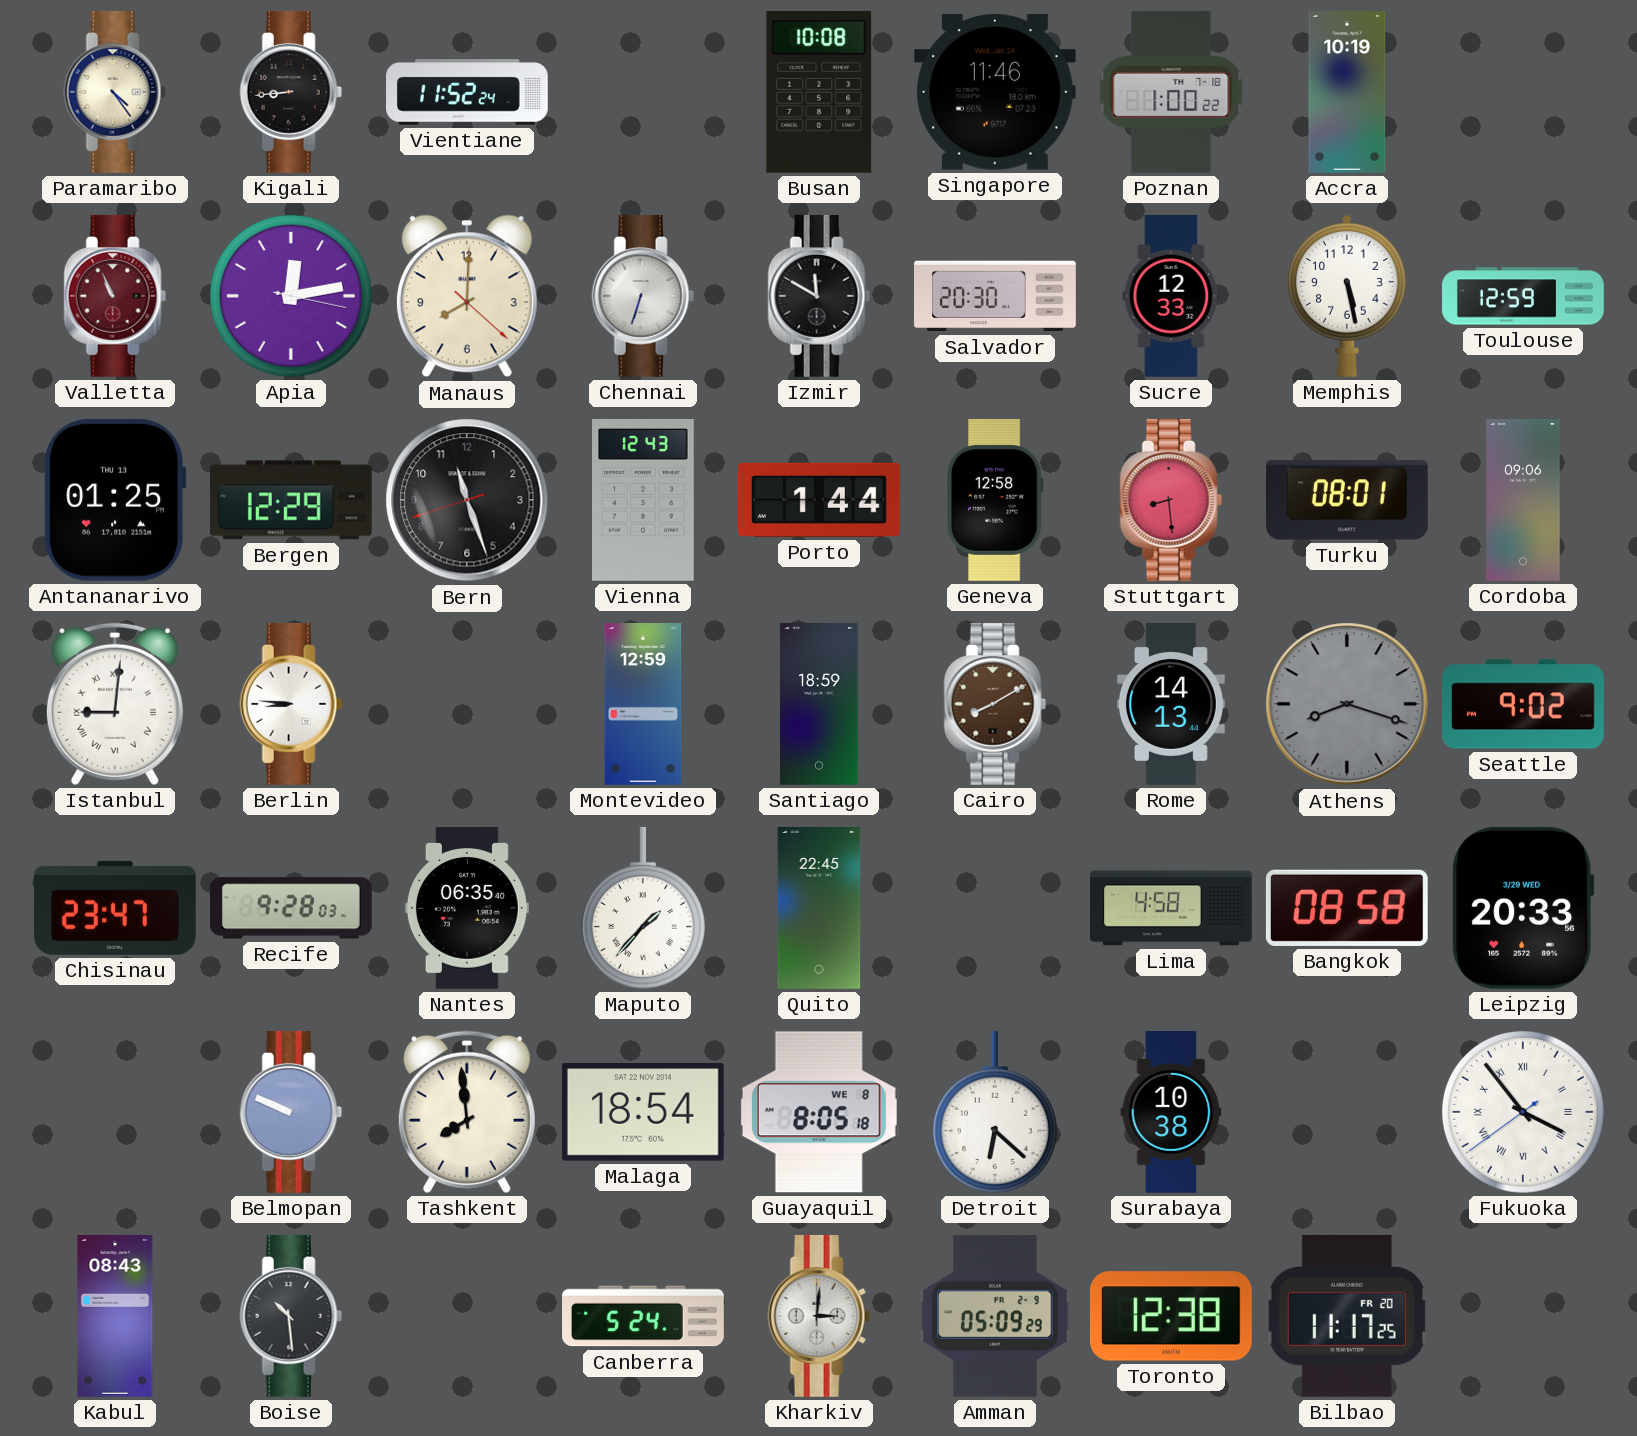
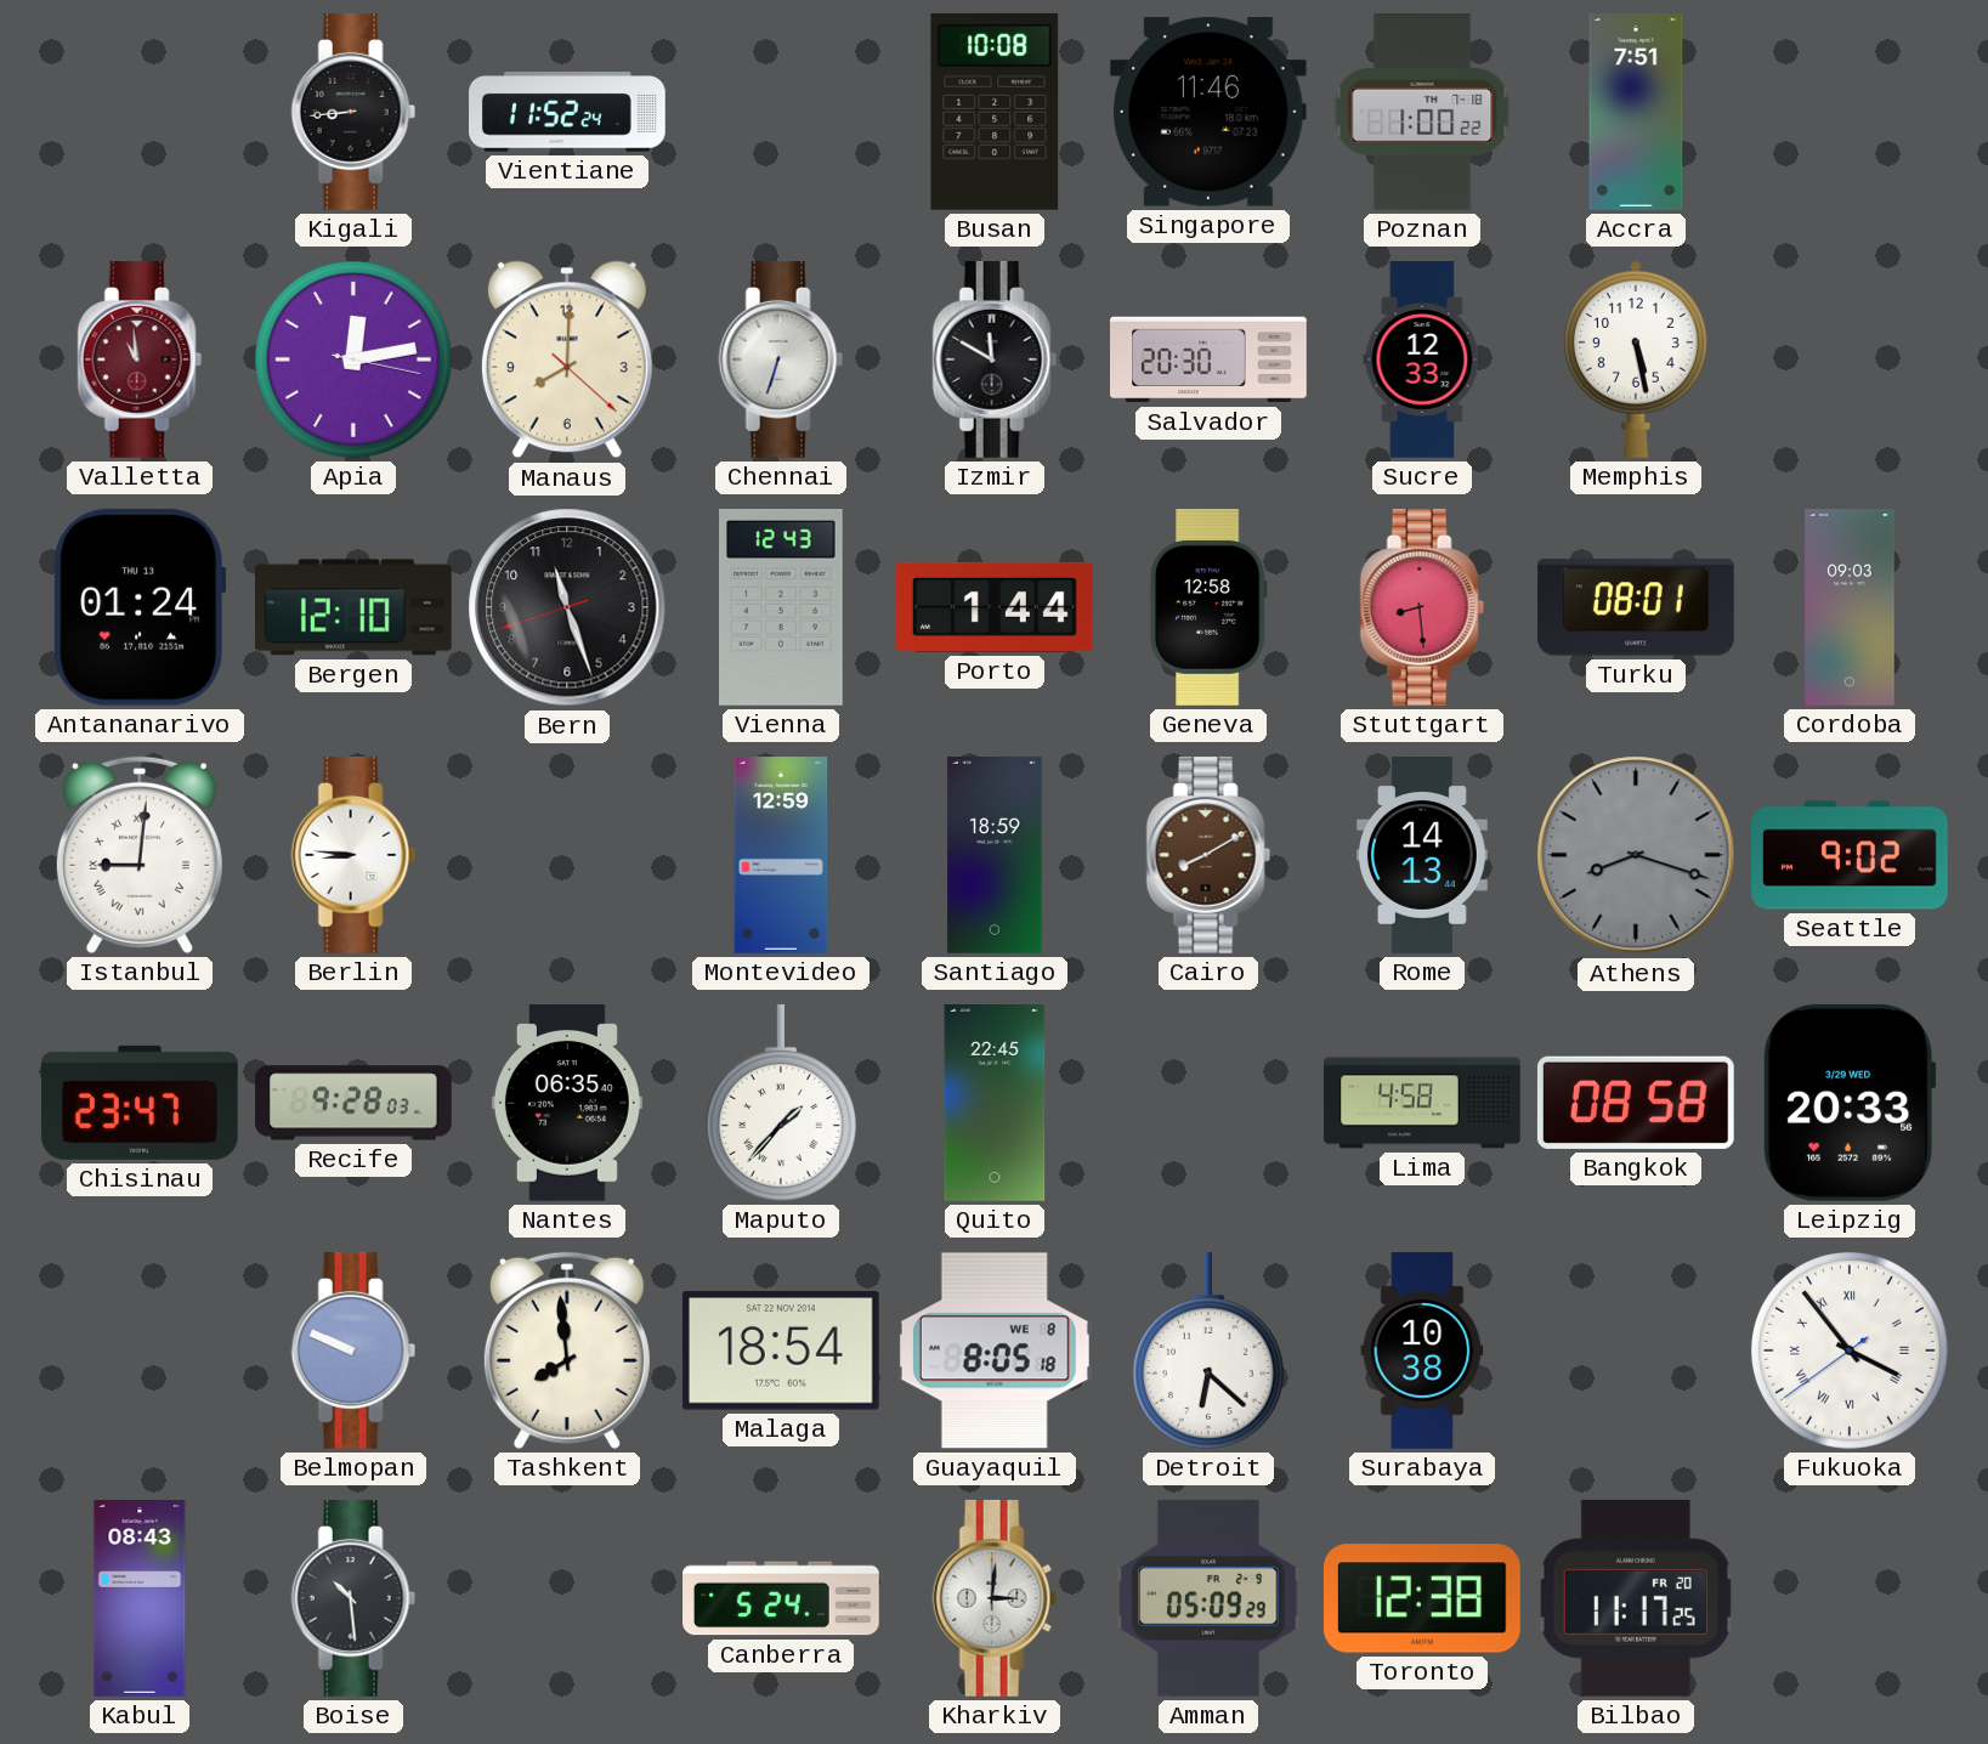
Paramaribo: 4:24 -> none
Accra: 10:19 -> 7:51
Valletta: 10:56 -> 10:59
Toulouse: 12:59 -> none
Antananarivo: 01:25 -> 01:24
Bergen: 12:29 -> 12:10
Cordoba: 09:06 -> 09:03
